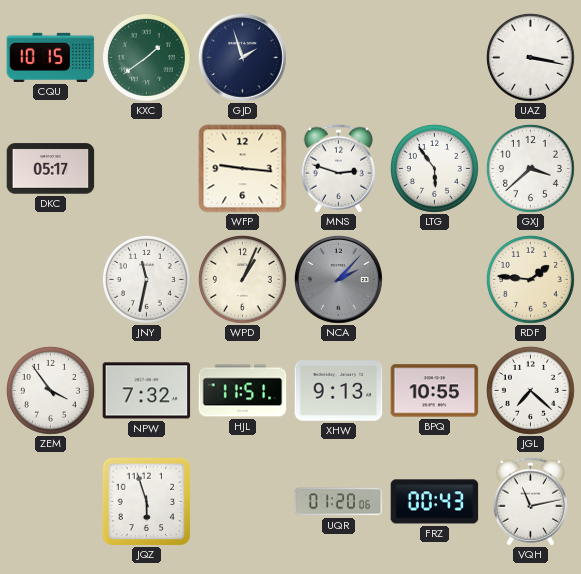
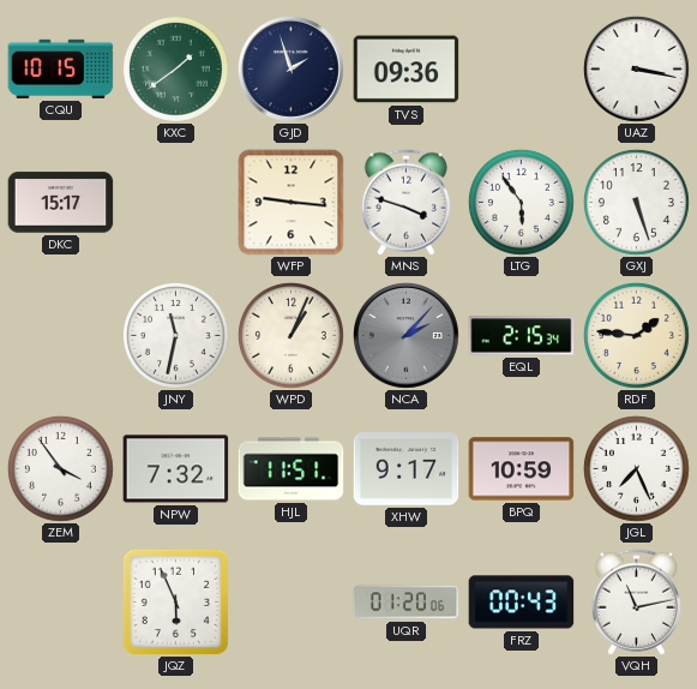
TVS: none -> 09:36
DKC: 05:17 -> 15:17
MNS: 2:48 -> 3:48
GXJ: 3:38 -> 5:27
EQL: none -> 2:15
XHW: 9:13 -> 9:17
BPQ: 10:55 -> 10:59
JGL: 7:22 -> 7:26
JQZ: 5:57 -> 5:56
